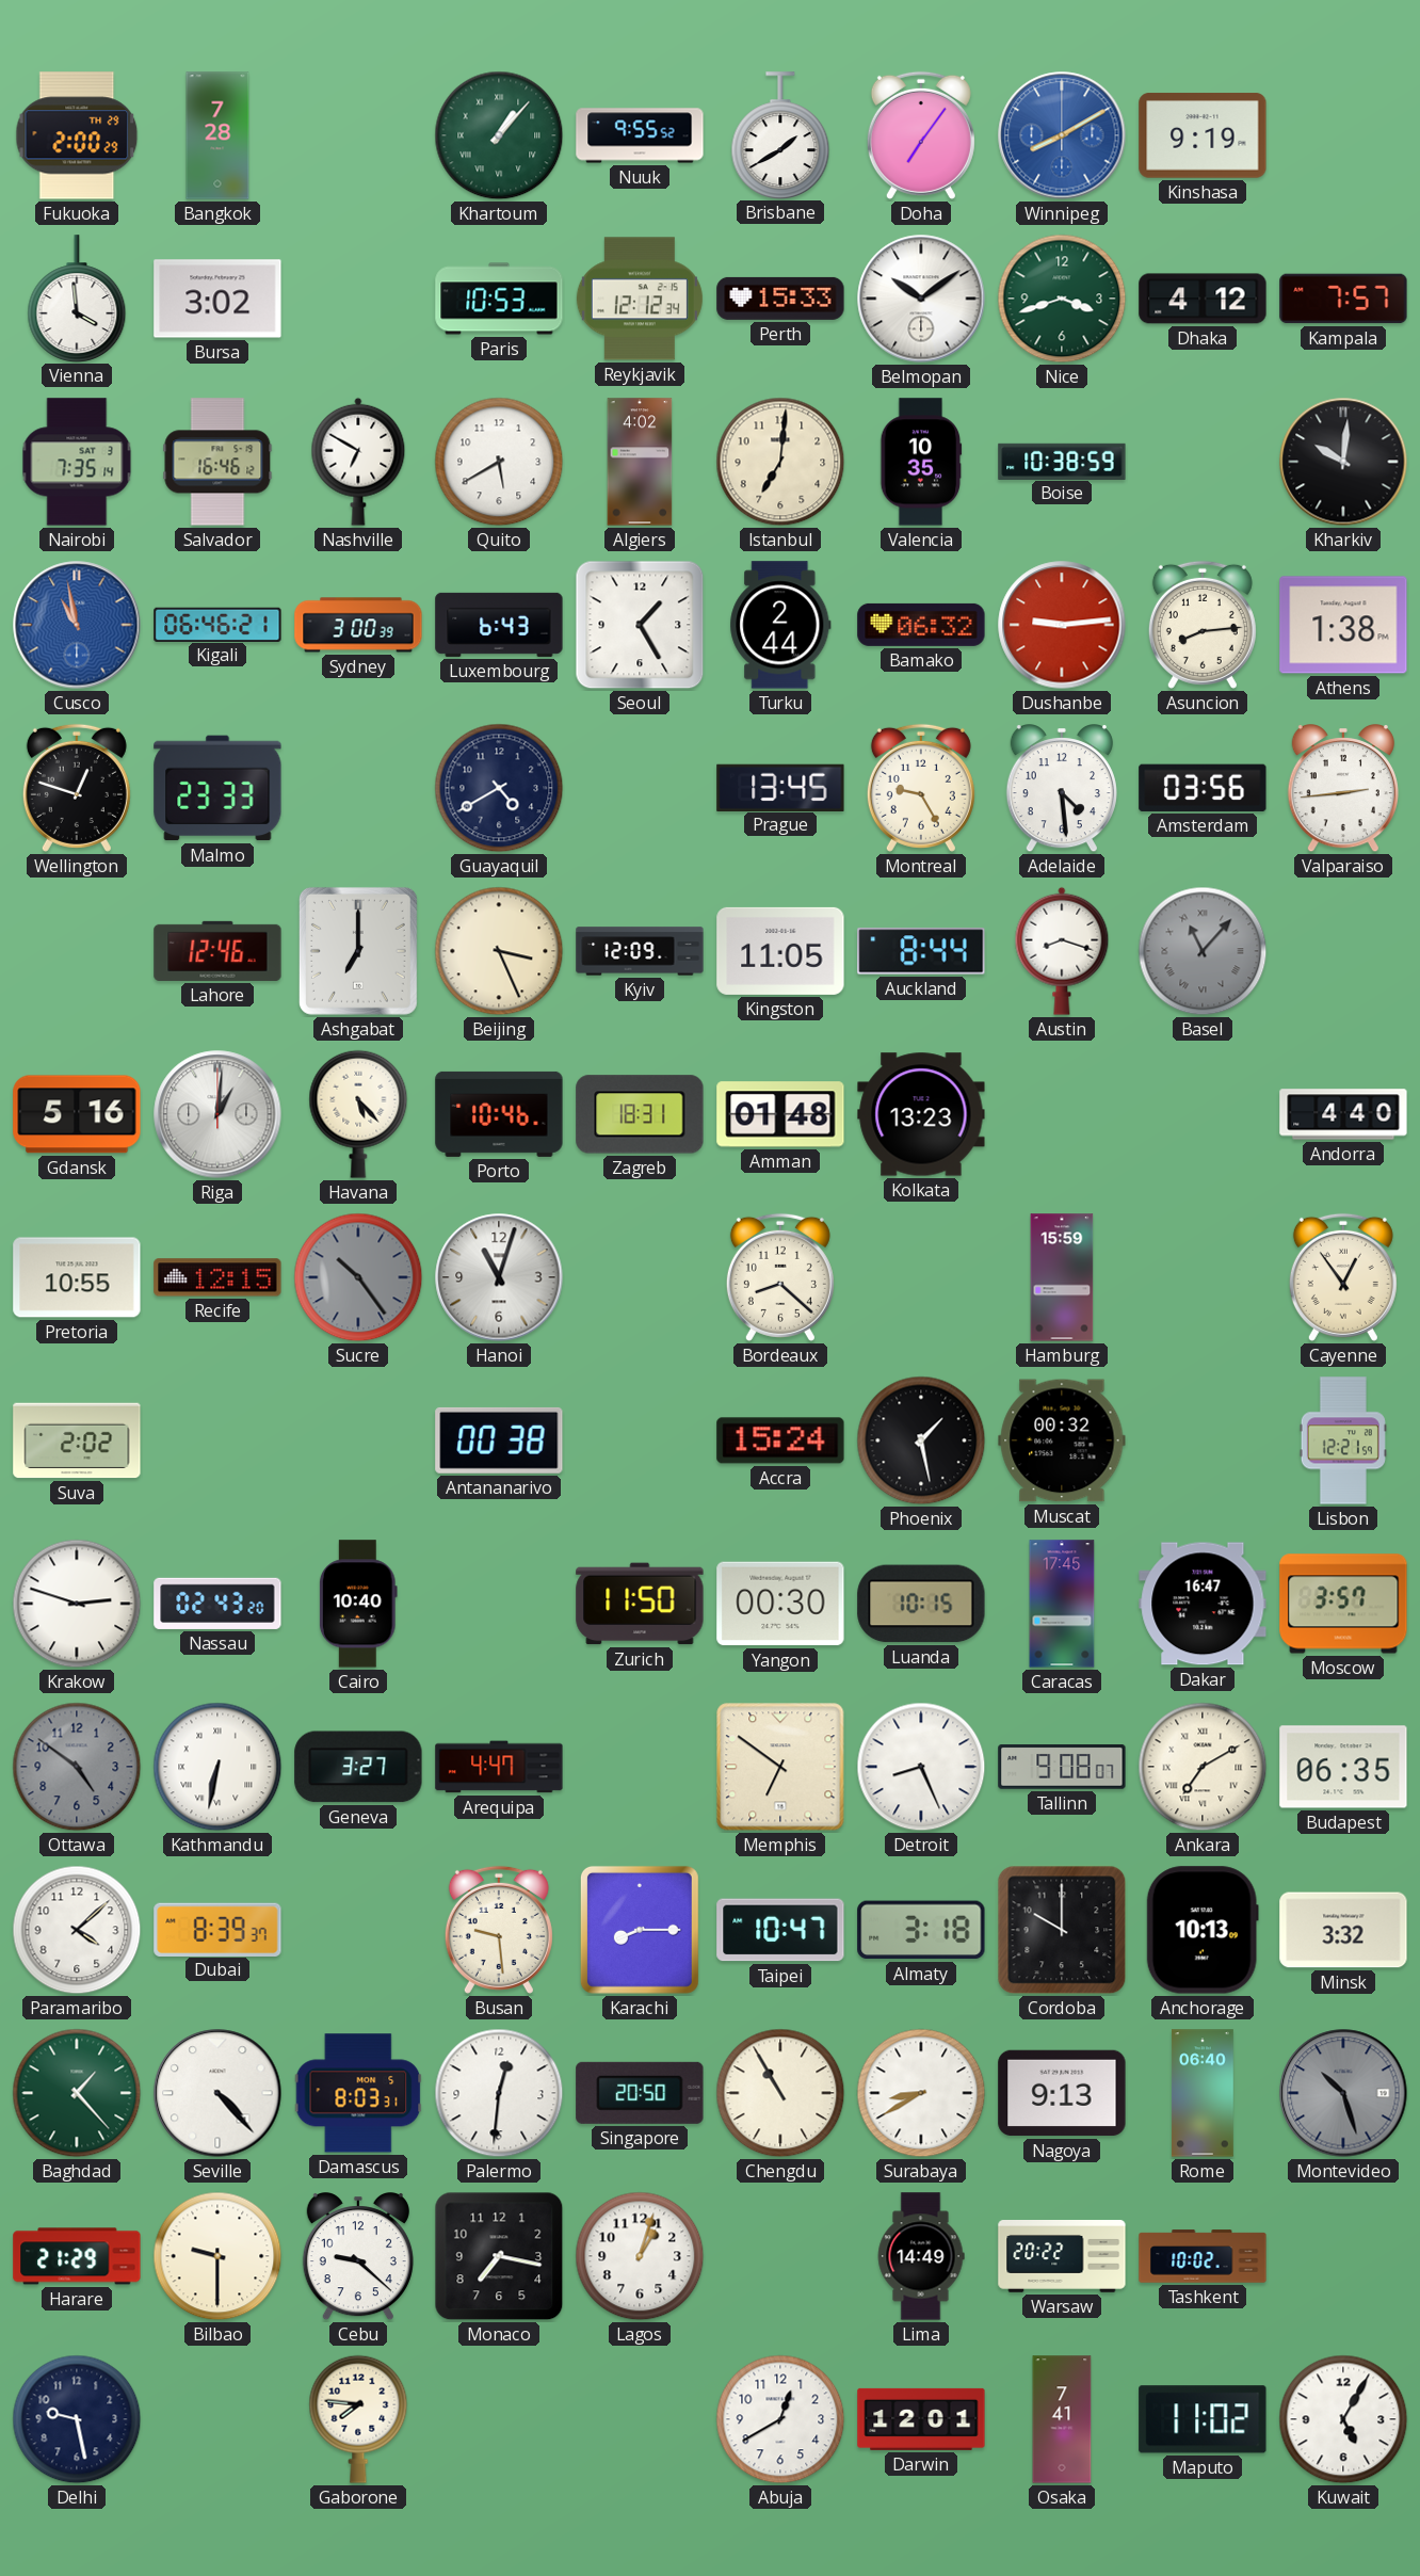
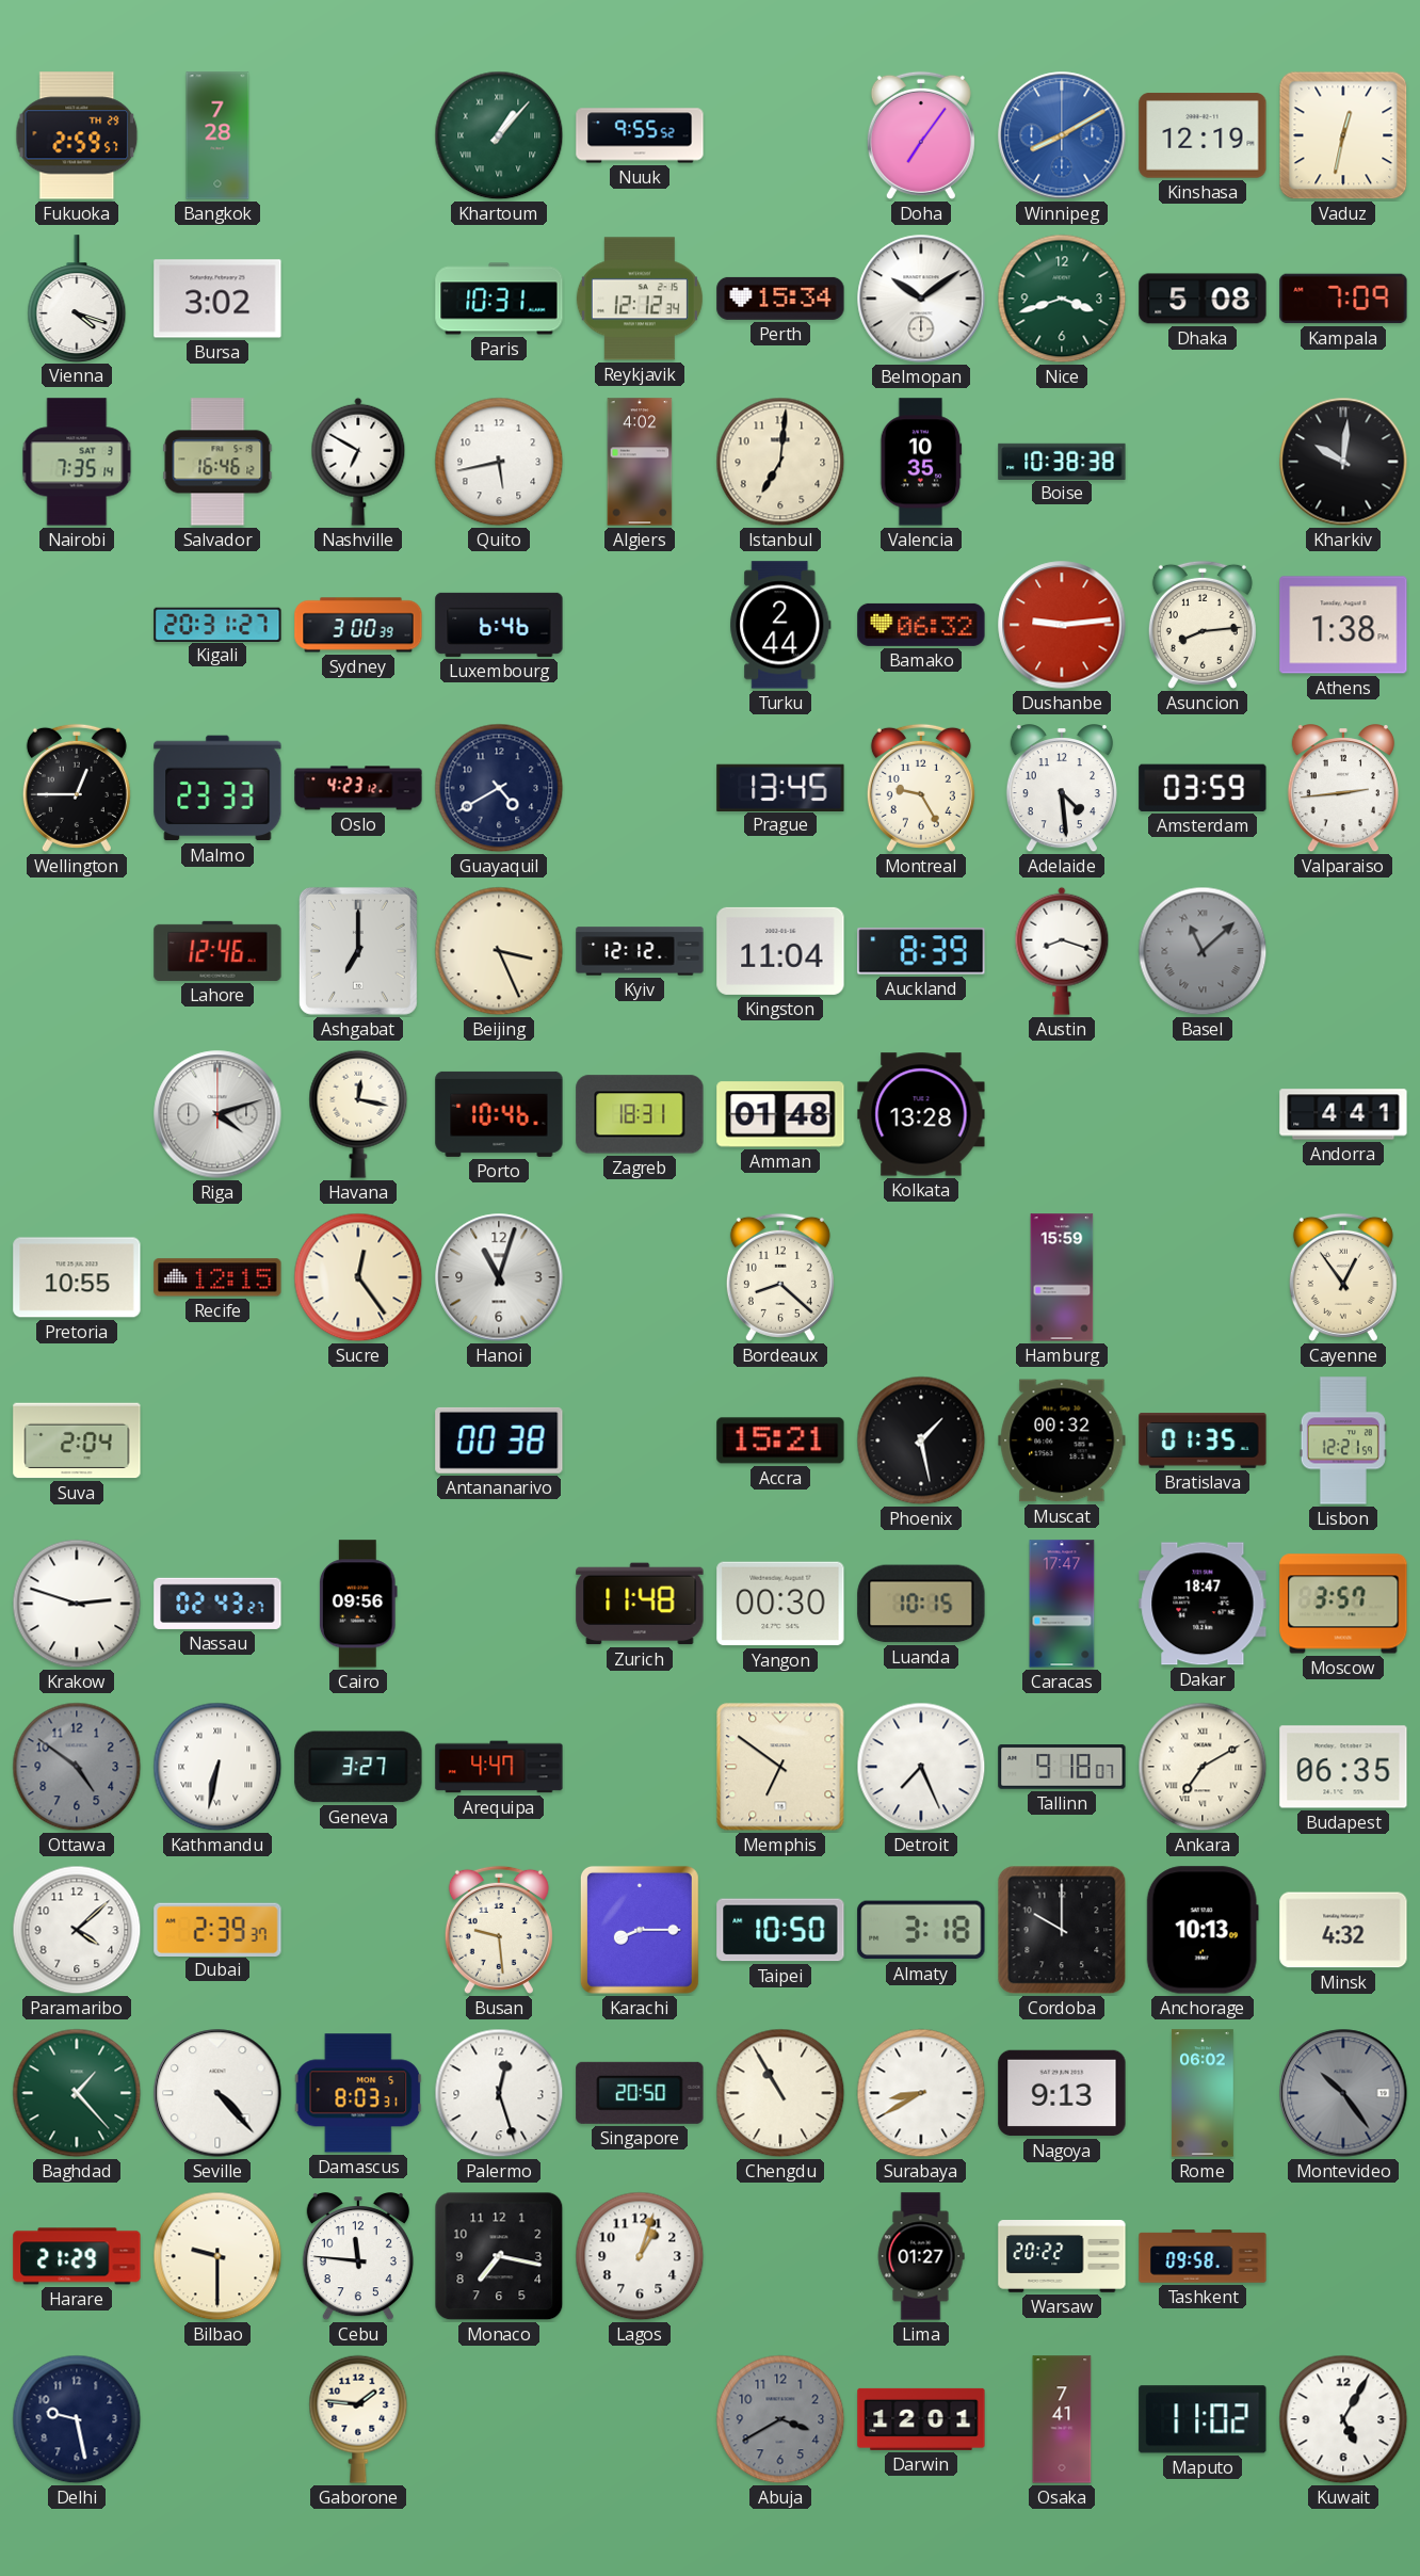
Fukuoka: 2:00 -> 2:59
Brisbane: 1:40 -> none
Kinshasa: 9:19 -> 12:19
Vaduz: none -> 12:32
Vienna: 3:59 -> 4:18
Paris: 10:53 -> 10:31
Perth: 15:33 -> 15:34
Dhaka: 4:12 -> 5:08
Kampala: 7:57 -> 7:09
Quito: 5:40 -> 5:43
Boise: 10:38:59 -> 10:38:38
Cusco: 10:58 -> none
Kigali: 06:46 -> 20:31
Luxembourg: 6:43 -> 6:46
Seoul: 1:25 -> none
Wellington: 12:48 -> 12:45
Oslo: none -> 4:23
Amsterdam: 03:56 -> 03:59
Kyiv: 12:09 -> 12:12
Kingston: 11:05 -> 11:04
Auckland: 8:44 -> 8:39
Basel: 11:07 -> 11:08
Gdansk: 5:16 -> none
Riga: 1:01 -> 4:12
Havana: 5:23 -> 12:17
Kolkata: 13:23 -> 13:28
Andorra: 4:40 -> 4:41
Sucre: 10:24 -> 12:24
Sucre dial: grey -> cream
Suva: 2:02 -> 2:04
Accra: 15:24 -> 15:21
Bratislava: none -> 01:35
Nassau: 02:43:20 -> 02:43:27
Cairo: 10:40 -> 09:56
Zurich: 11:50 -> 11:48
Caracas: 17:45 -> 17:47
Dakar: 16:47 -> 18:47
Detroit: 8:26 -> 7:26
Tallinn: 9:08 -> 9:18
Dubai: 8:39 -> 2:39
Taipei: 10:47 -> 10:50
Minsk: 3:32 -> 4:32
Palermo: 12:31 -> 12:27
Rome: 06:40 -> 06:02
Montevideo: 10:27 -> 10:24
Cebu: 9:22 -> 11:46
Lima: 14:49 -> 01:27
Tashkent: 10:02 -> 09:58
Gaborone: 7:46 -> 1:46
Abuja: 12:40 -> 3:40
Abuja dial: white -> grey
